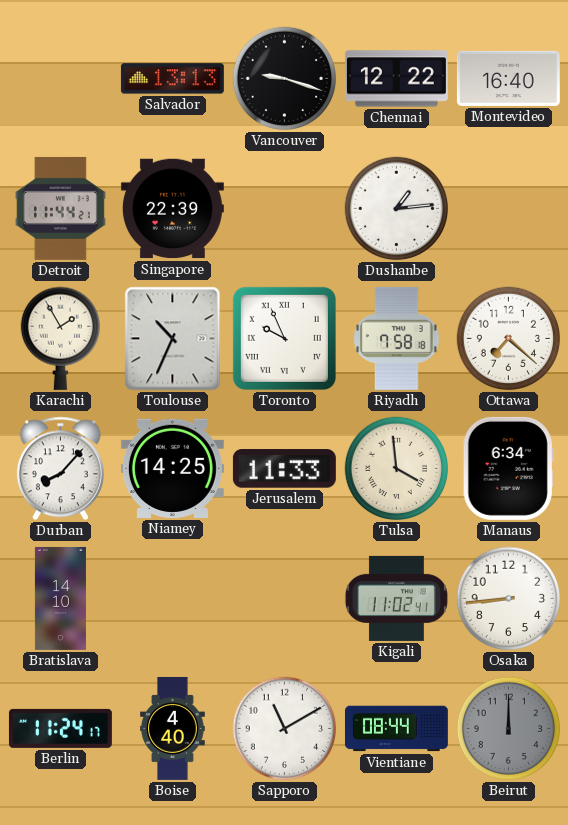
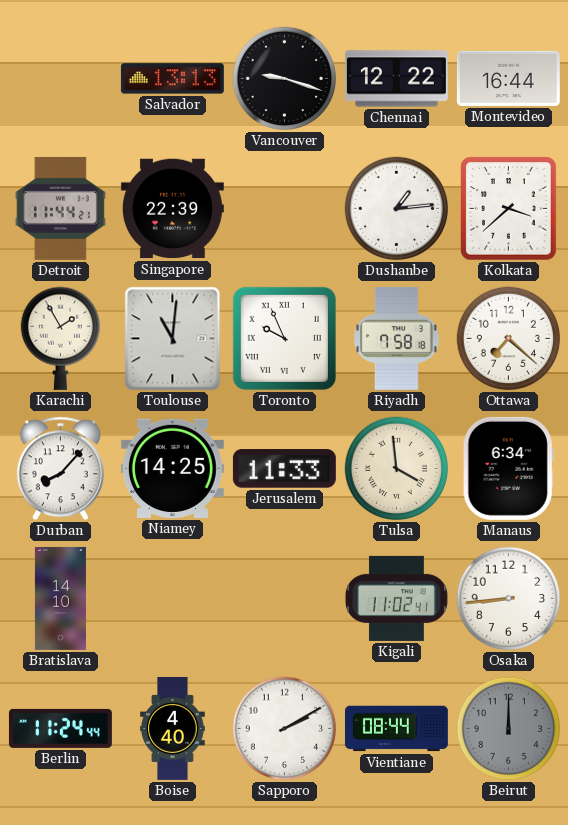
Montevideo: 16:40 -> 16:44
Kolkata: none -> 3:38
Toulouse: 10:34 -> 11:01
Berlin: 11:24:17 -> 11:24:44
Sapporo: 11:10 -> 2:10
